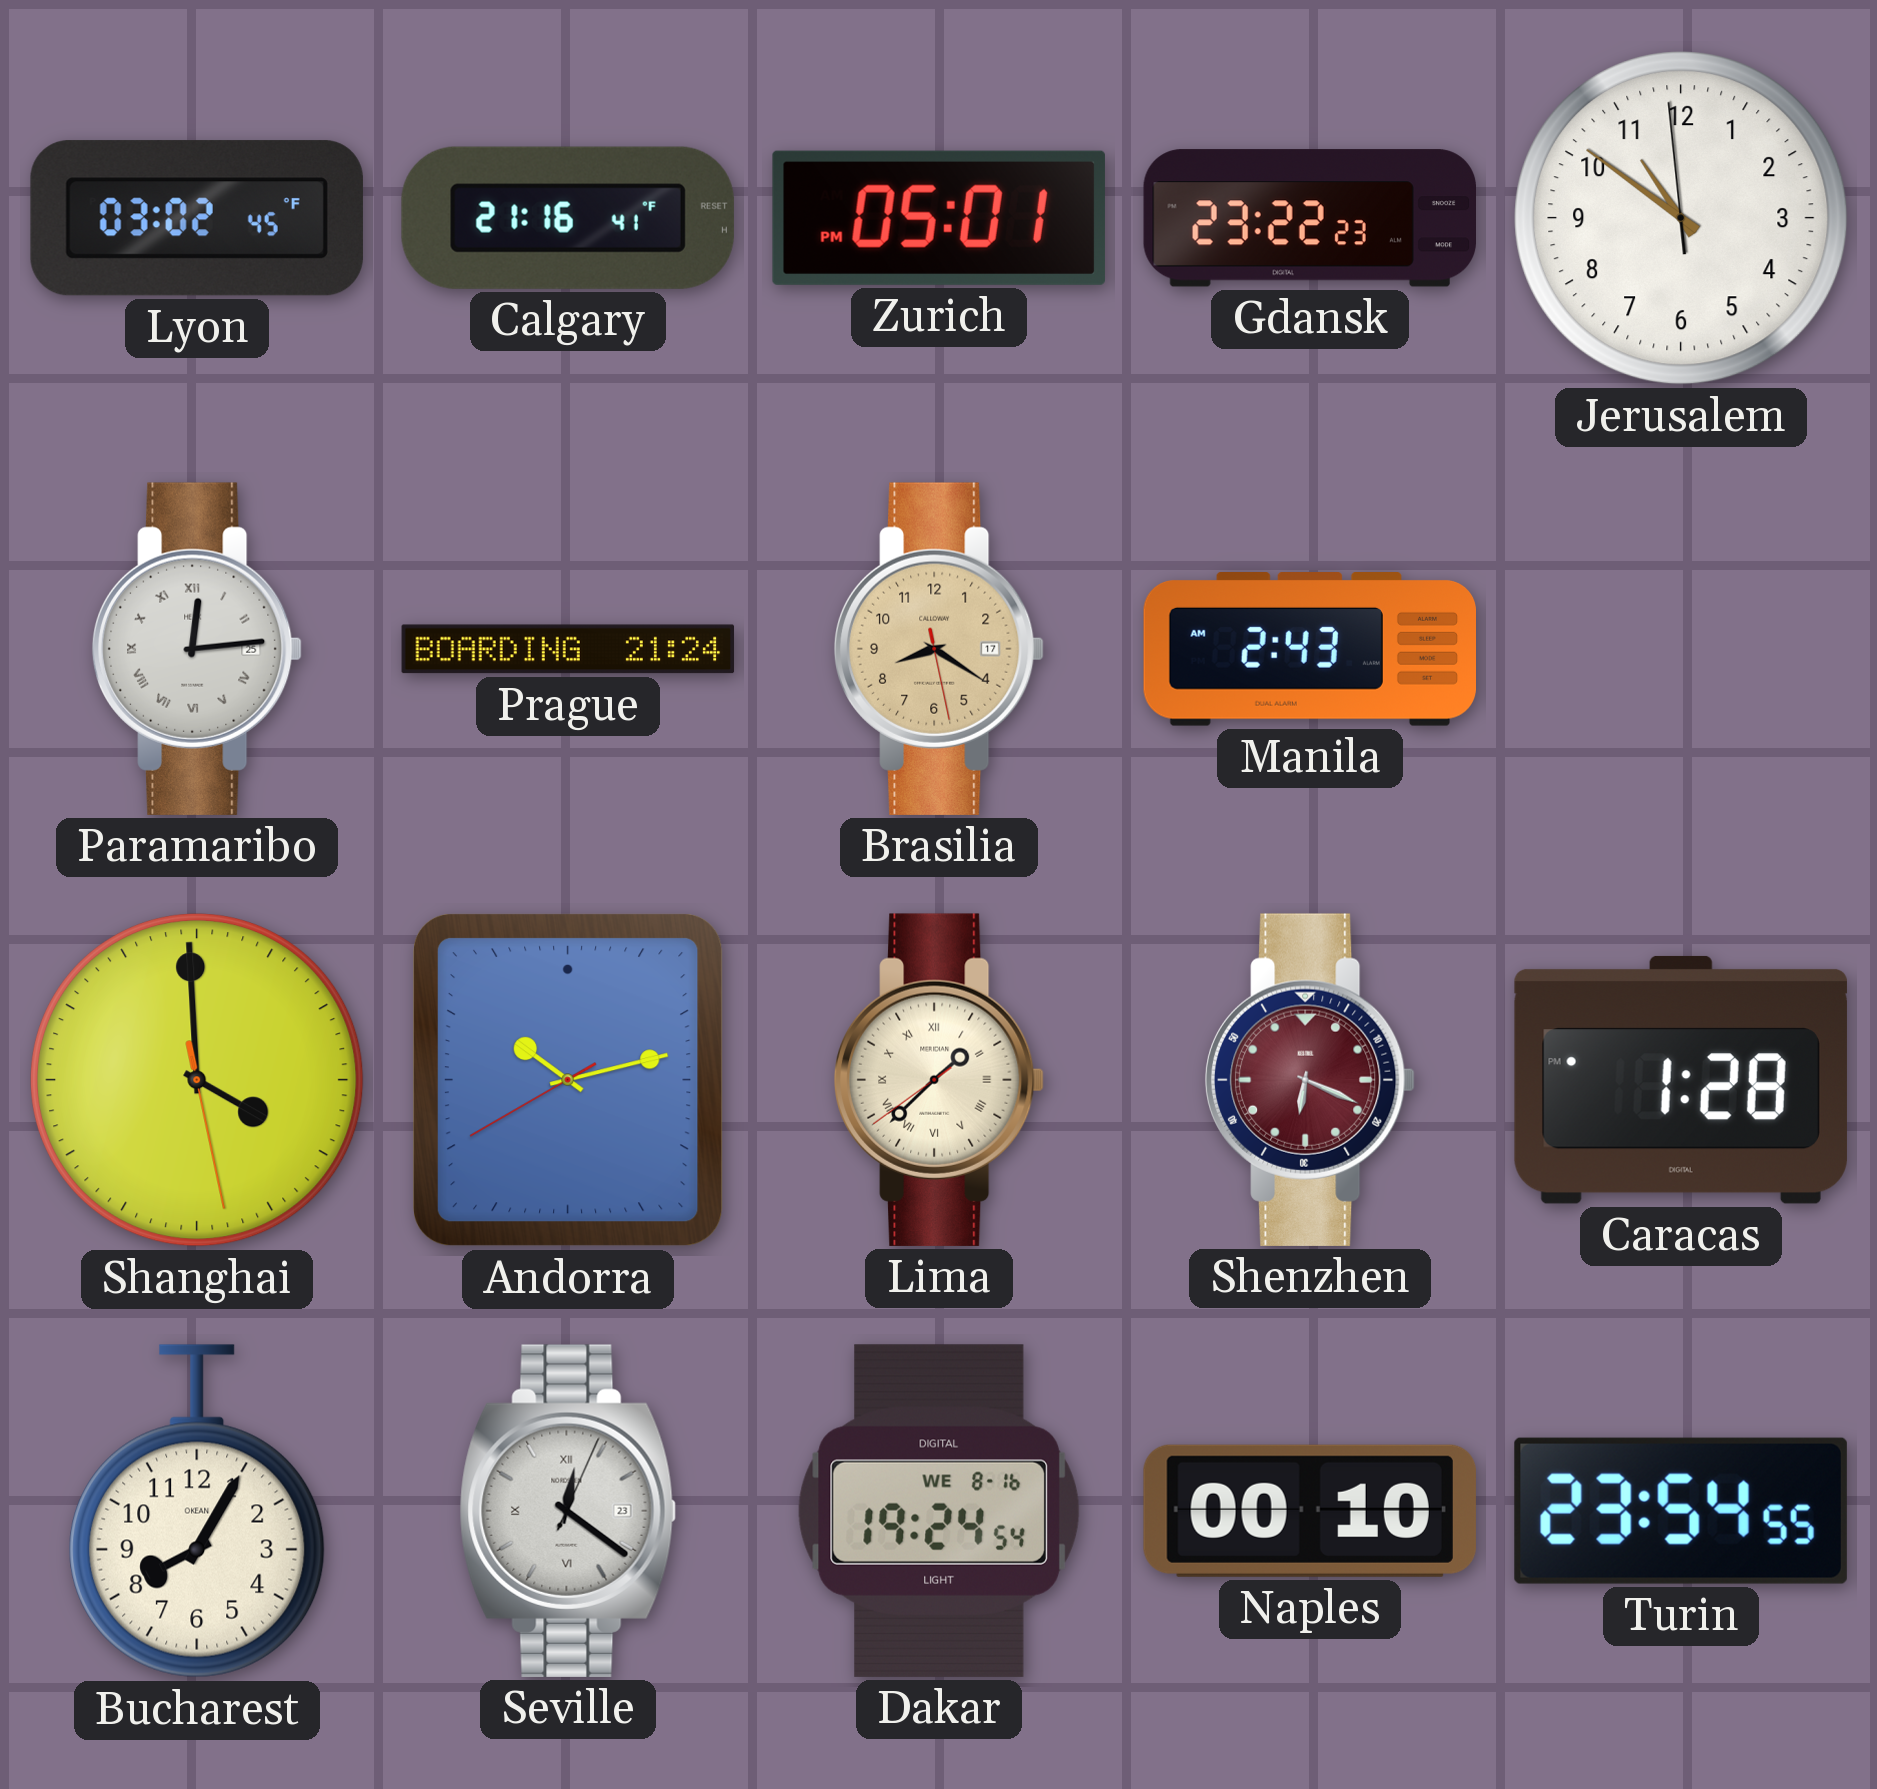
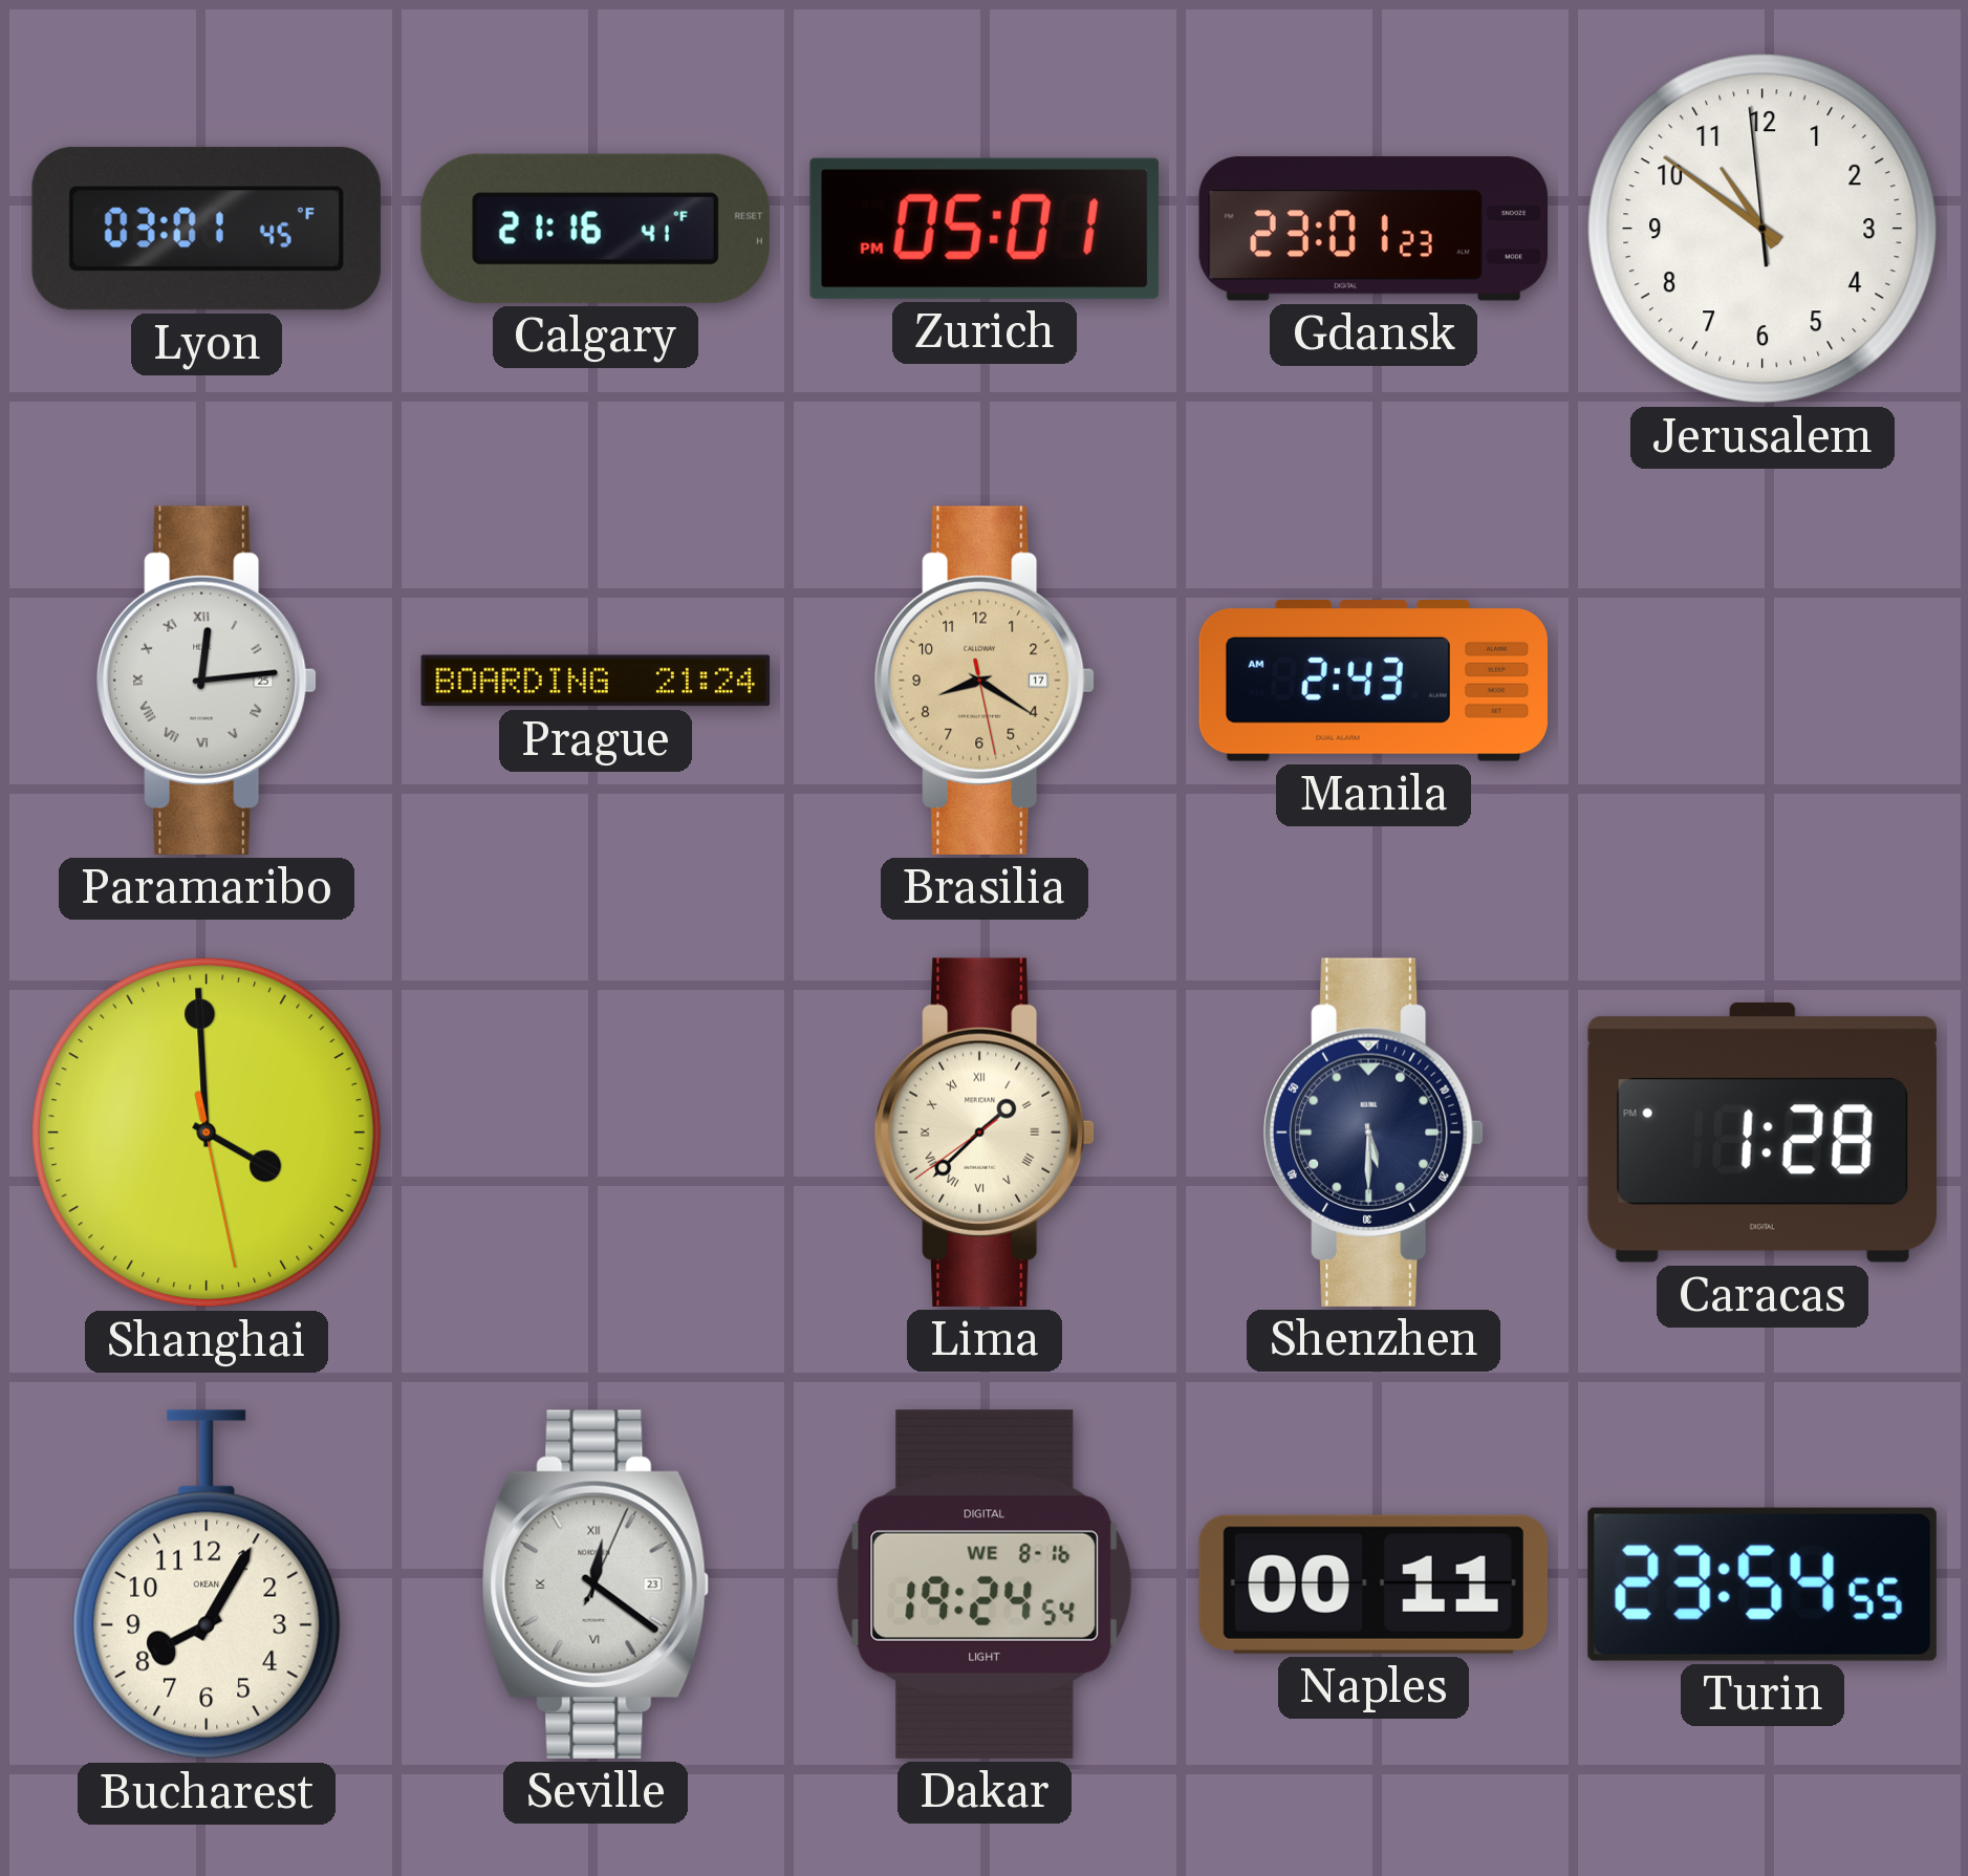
Lyon: 03:02 -> 03:01
Gdansk: 23:22 -> 23:01
Andorra: 10:12 -> none
Shenzhen: 6:19 -> 5:30
Shenzhen dial: burgundy -> navy
Naples: 00:10 -> 00:11
